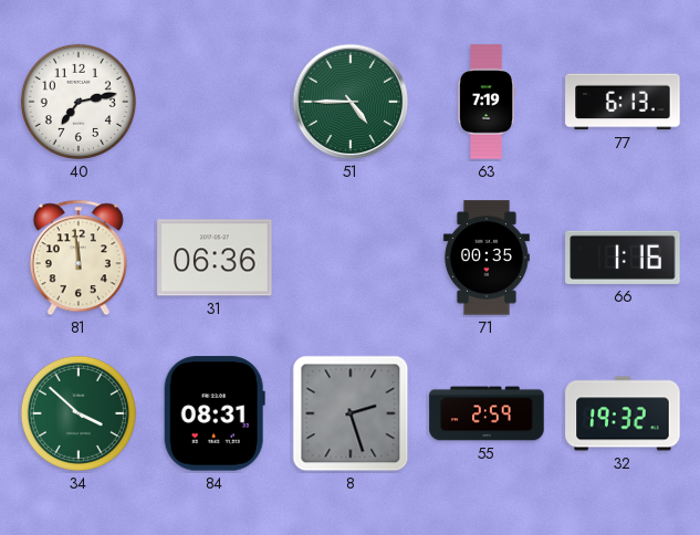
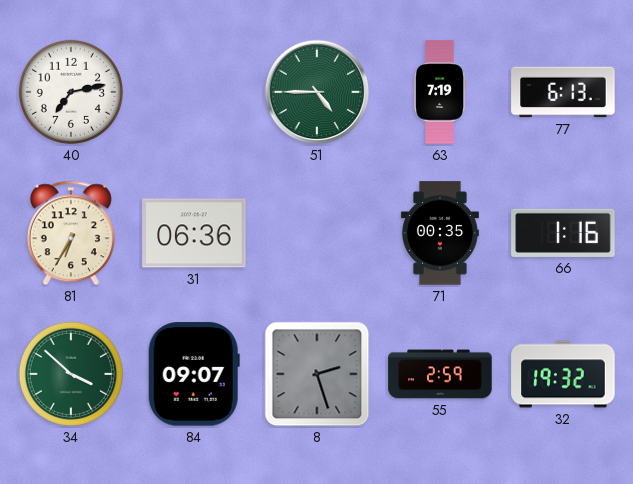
81: 11:59 -> 6:35
84: 08:31 -> 09:07
